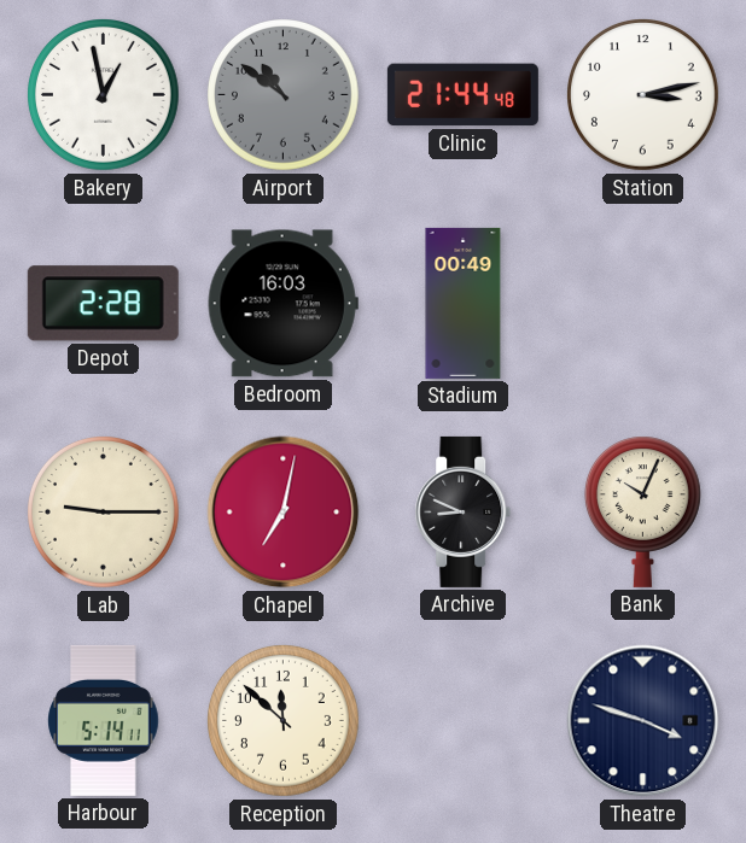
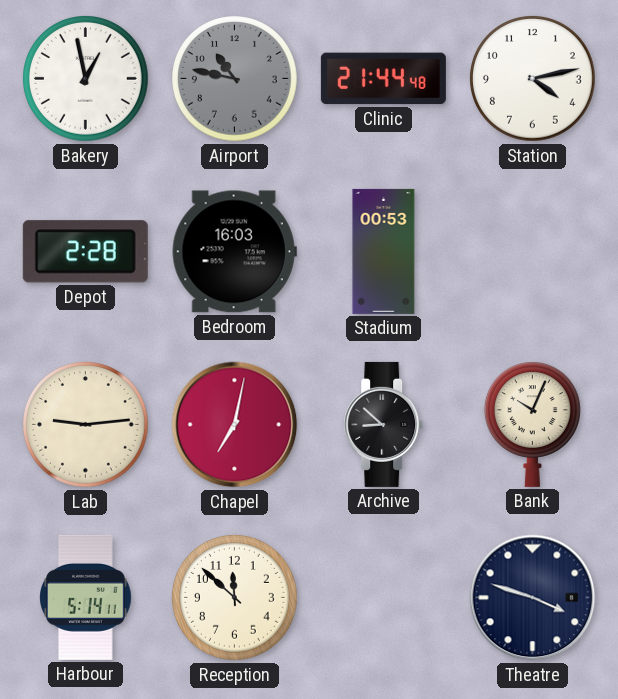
Airport: 10:51 -> 10:47
Station: 3:13 -> 4:13
Stadium: 00:49 -> 00:53
Lab: 9:15 -> 9:14
Archive: 8:49 -> 8:52
